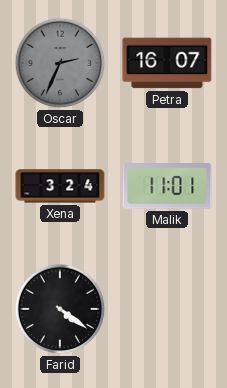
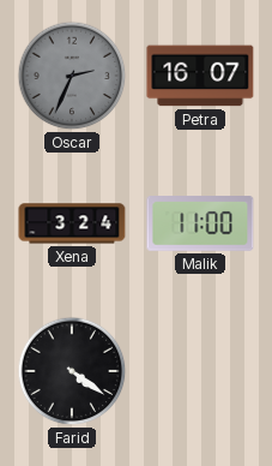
Malik: 11:01 -> 11:00
